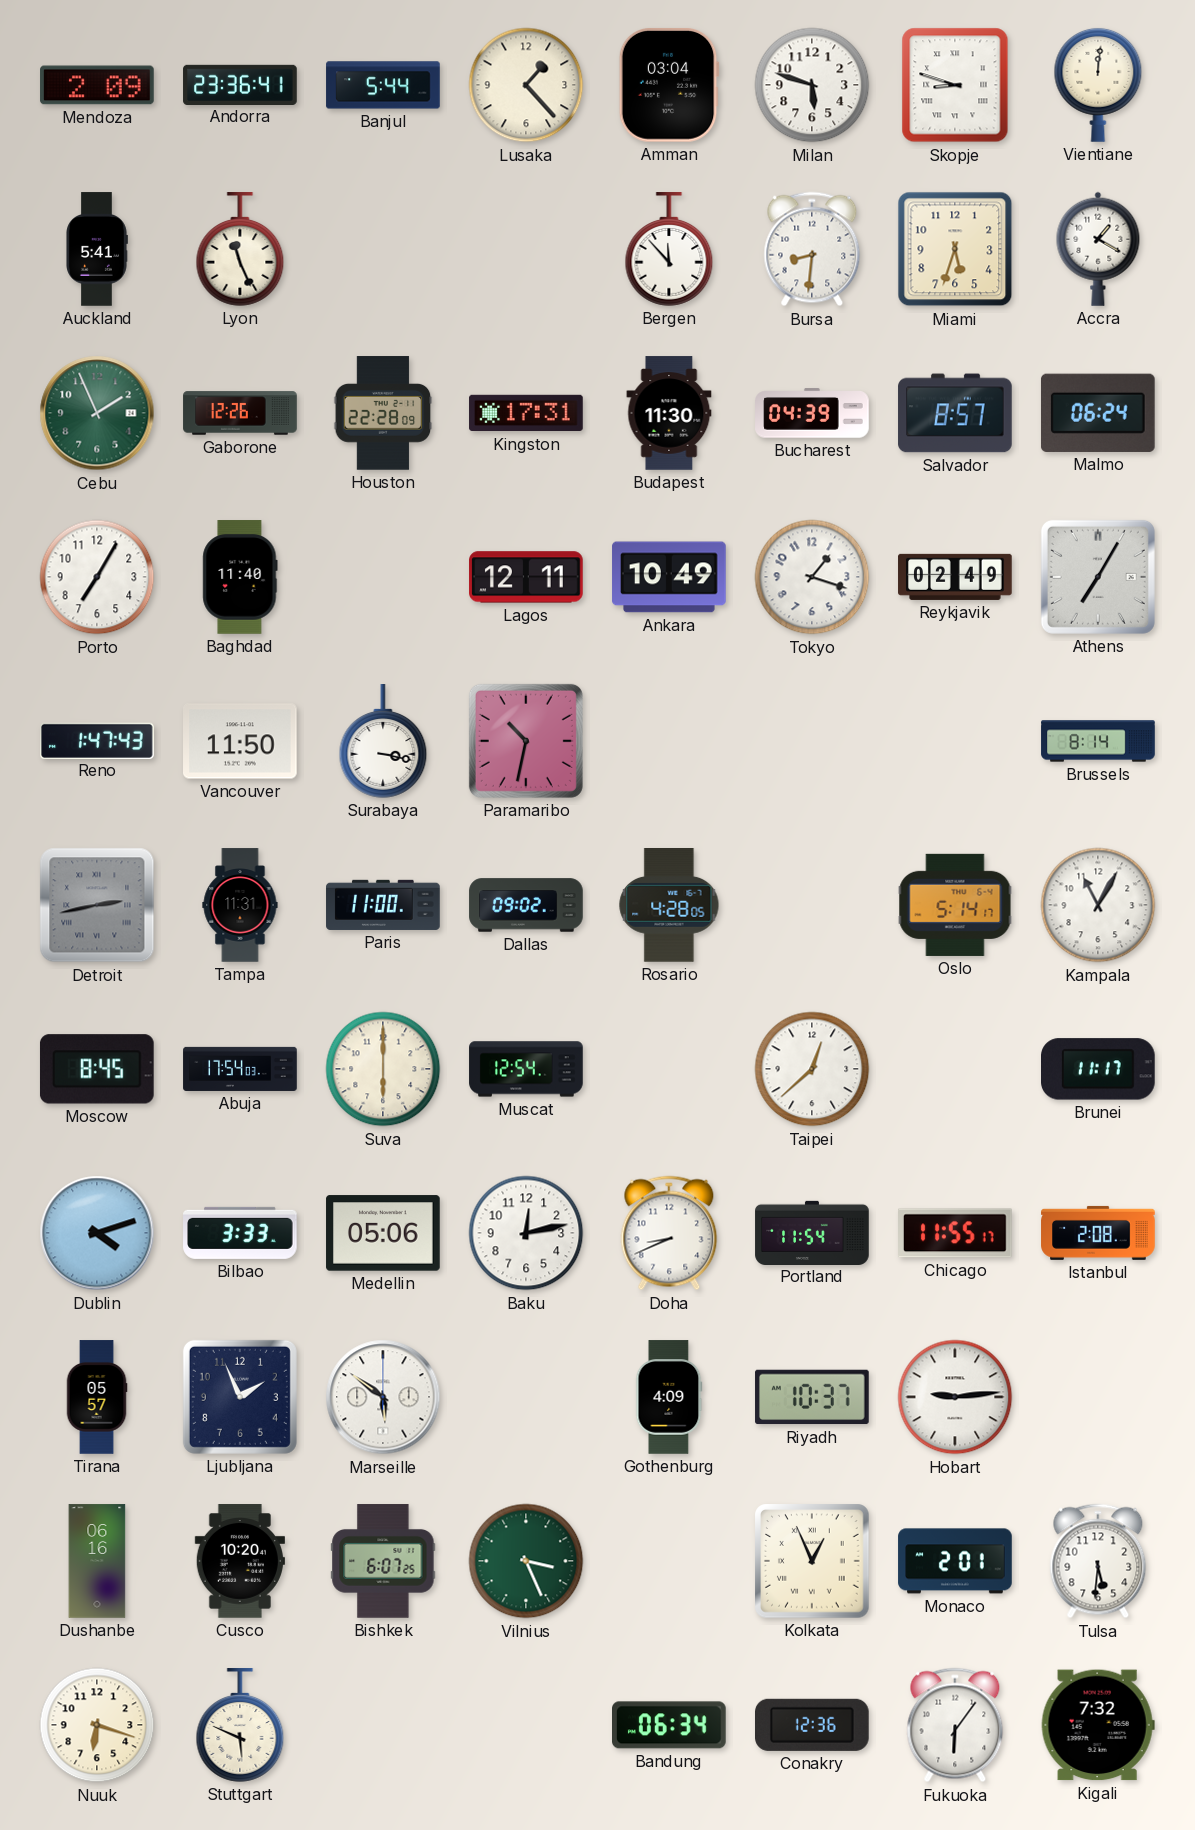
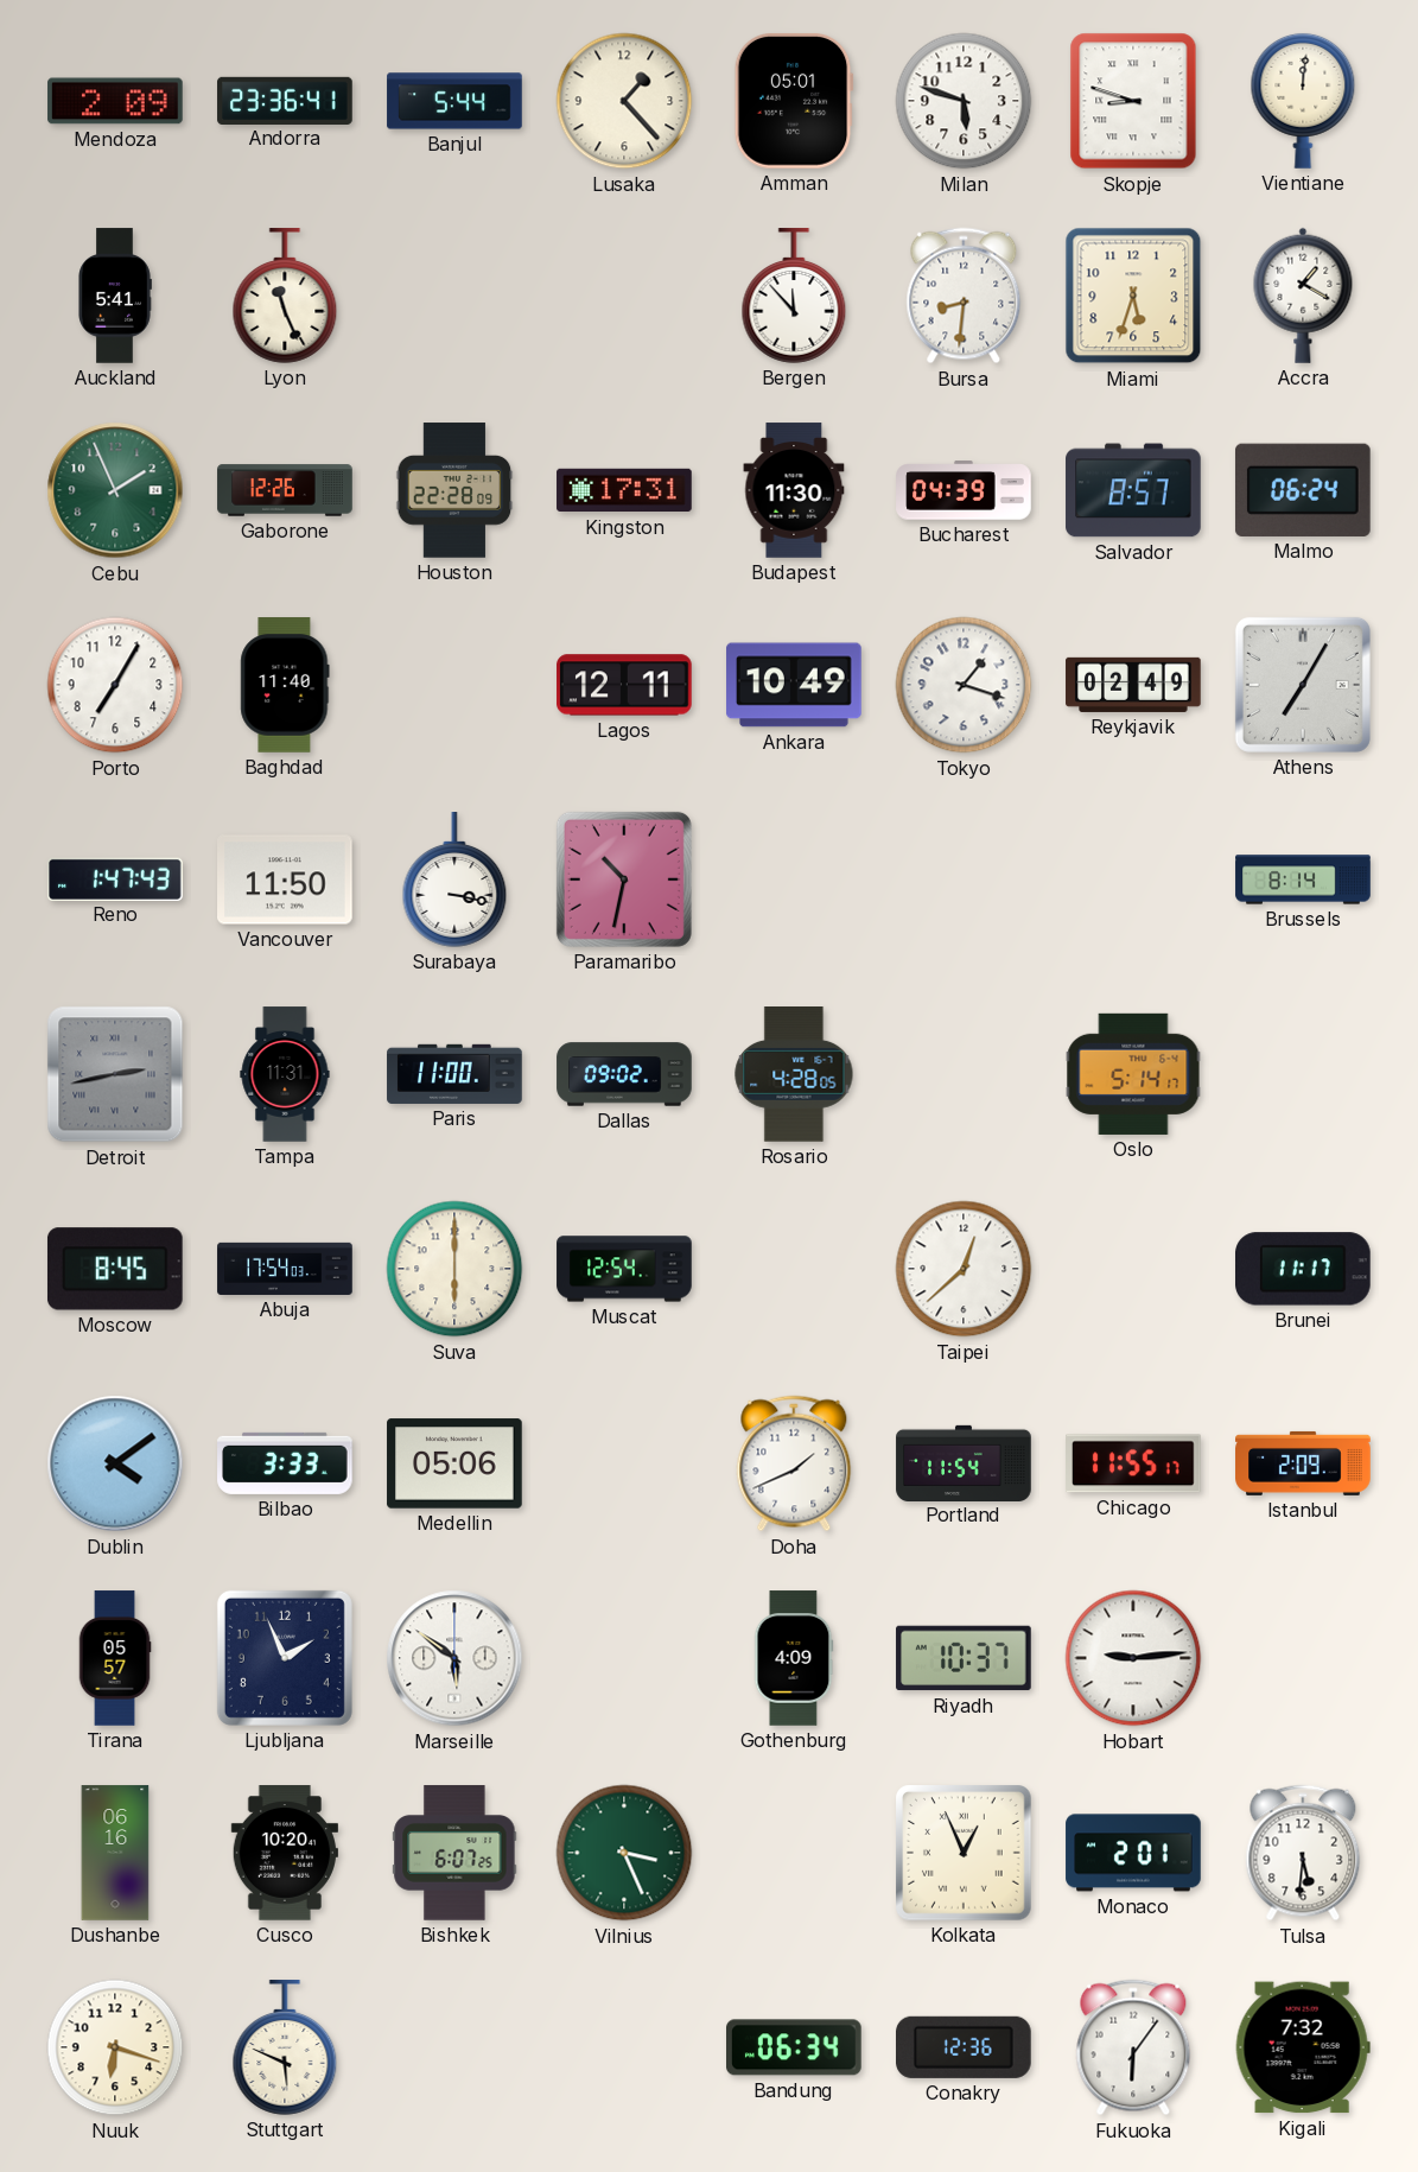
Amman: 03:04 -> 05:01
Kampala: 11:05 -> none
Dublin: 4:12 -> 4:09
Baku: 12:13 -> none
Doha: 8:41 -> 1:41
Istanbul: 2:08 -> 2:09
